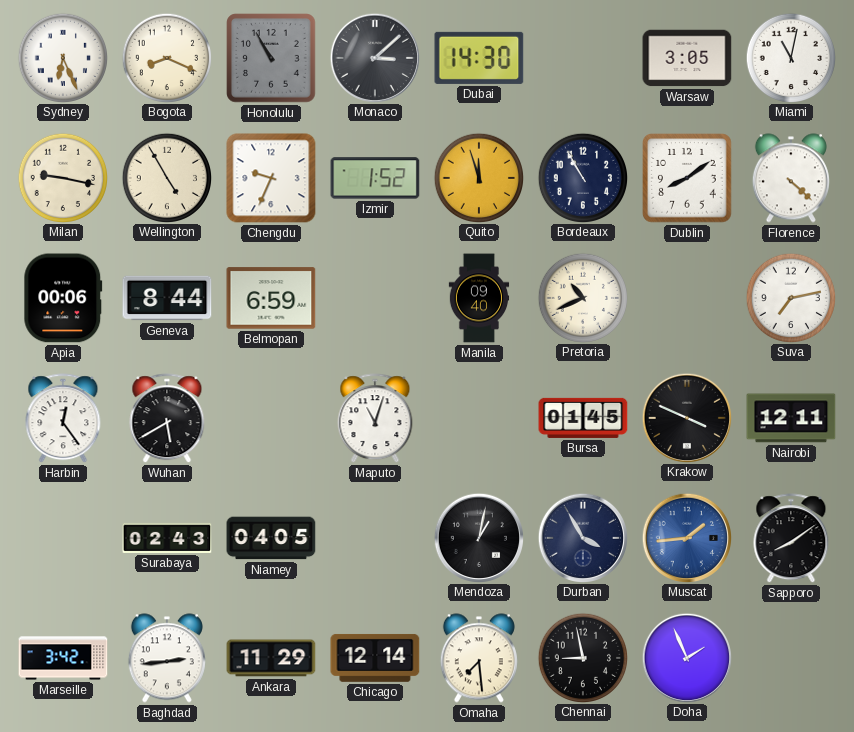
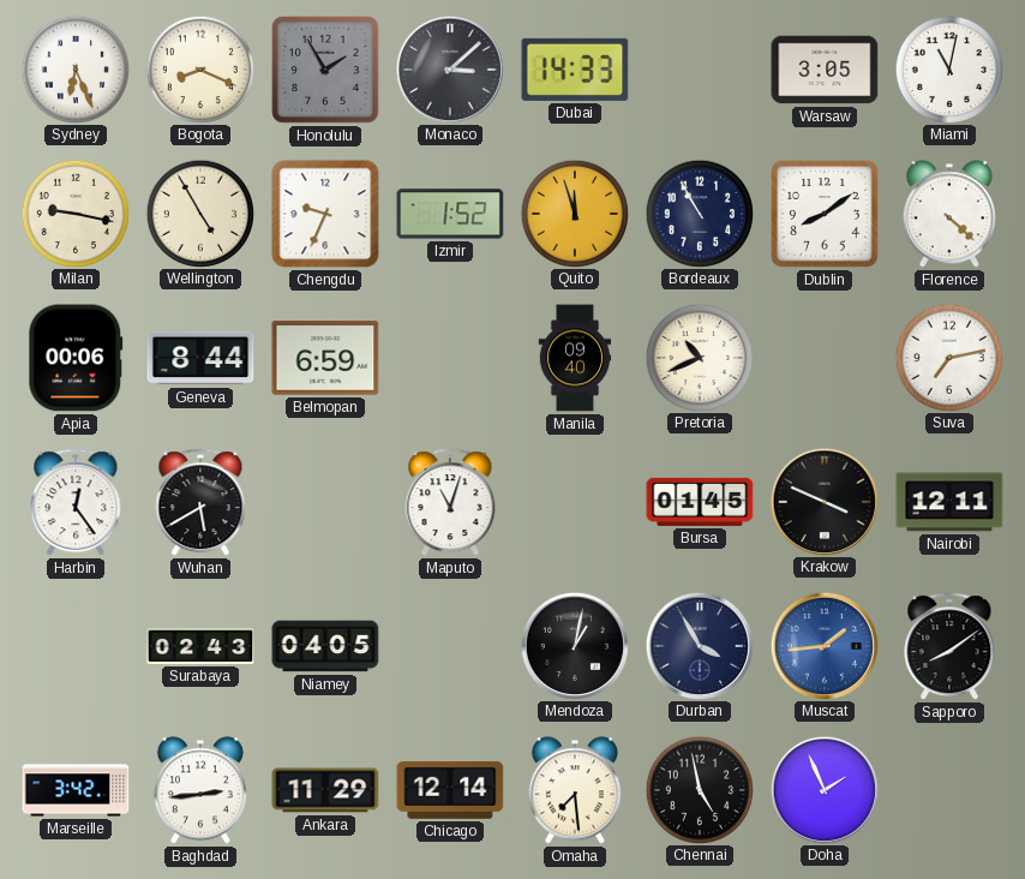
Honolulu: 10:55 -> 1:55
Dubai: 14:30 -> 14:33
Chennai: 8:58 -> 4:58
